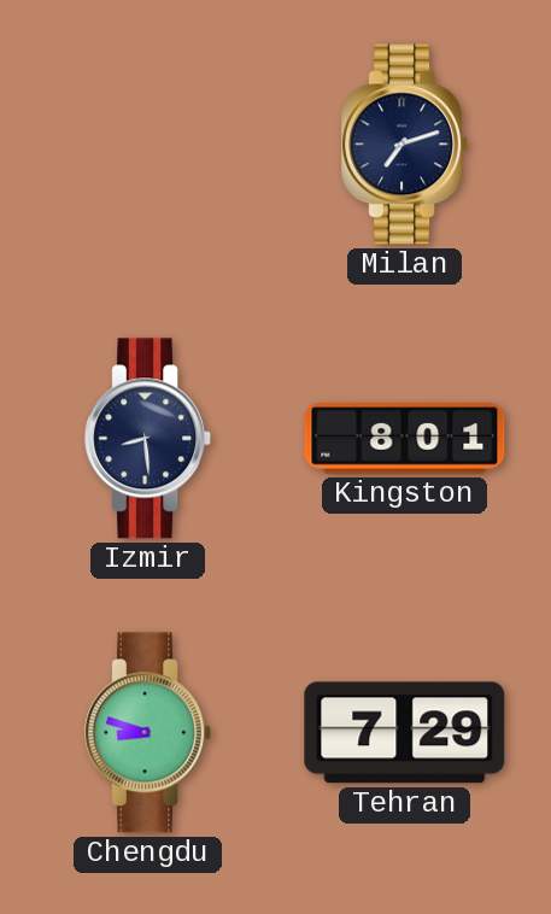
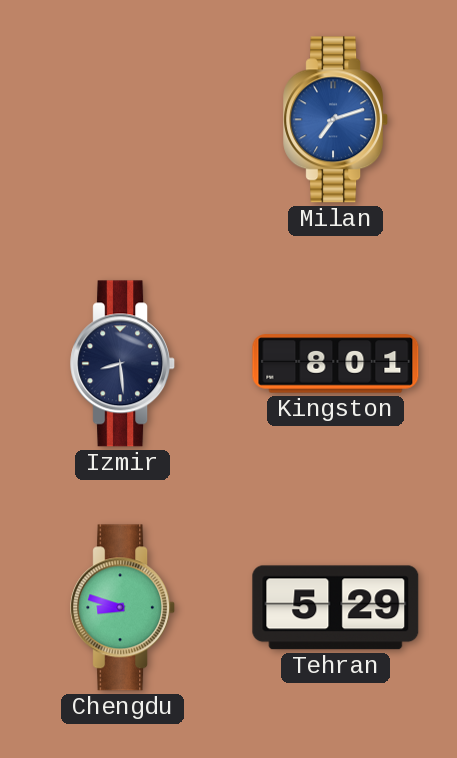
Milan dial: navy -> blue
Tehran: 7:29 -> 5:29
